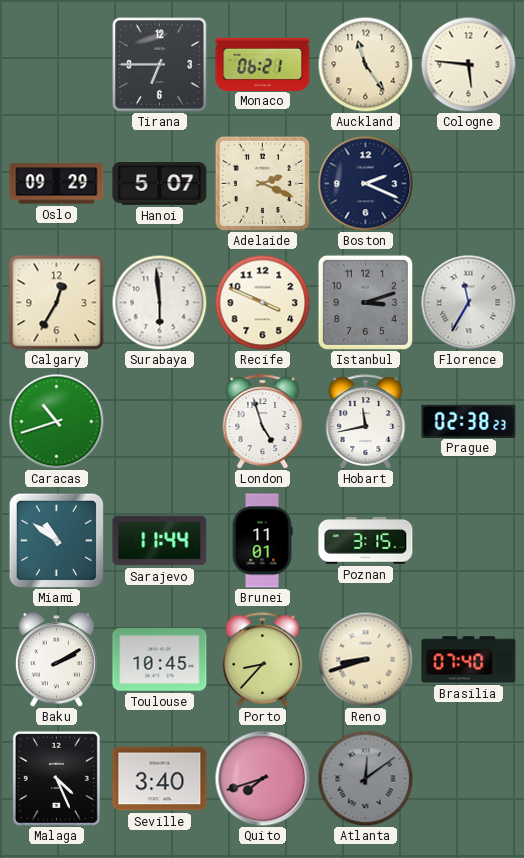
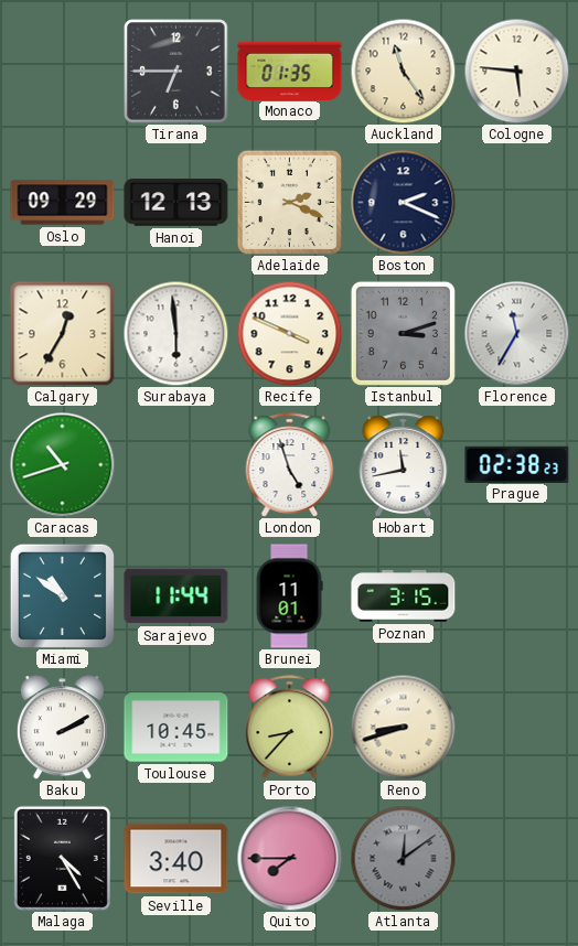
Monaco: 06:21 -> 01:35
Hanoi: 5:07 -> 12:13
Brasilia: 07:40 -> none
Malaga: 4:26 -> 4:25
Quito: 7:42 -> 7:45
